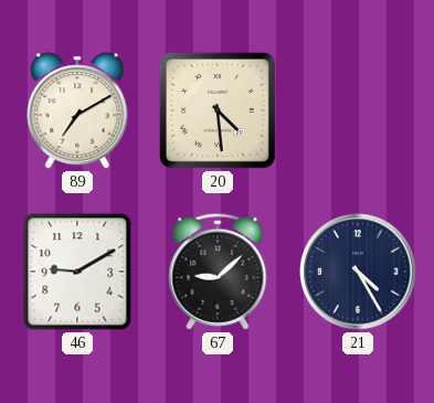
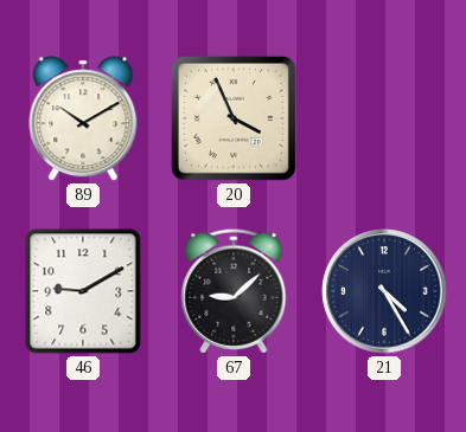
89: 7:10 -> 10:10
20: 4:29 -> 3:56
